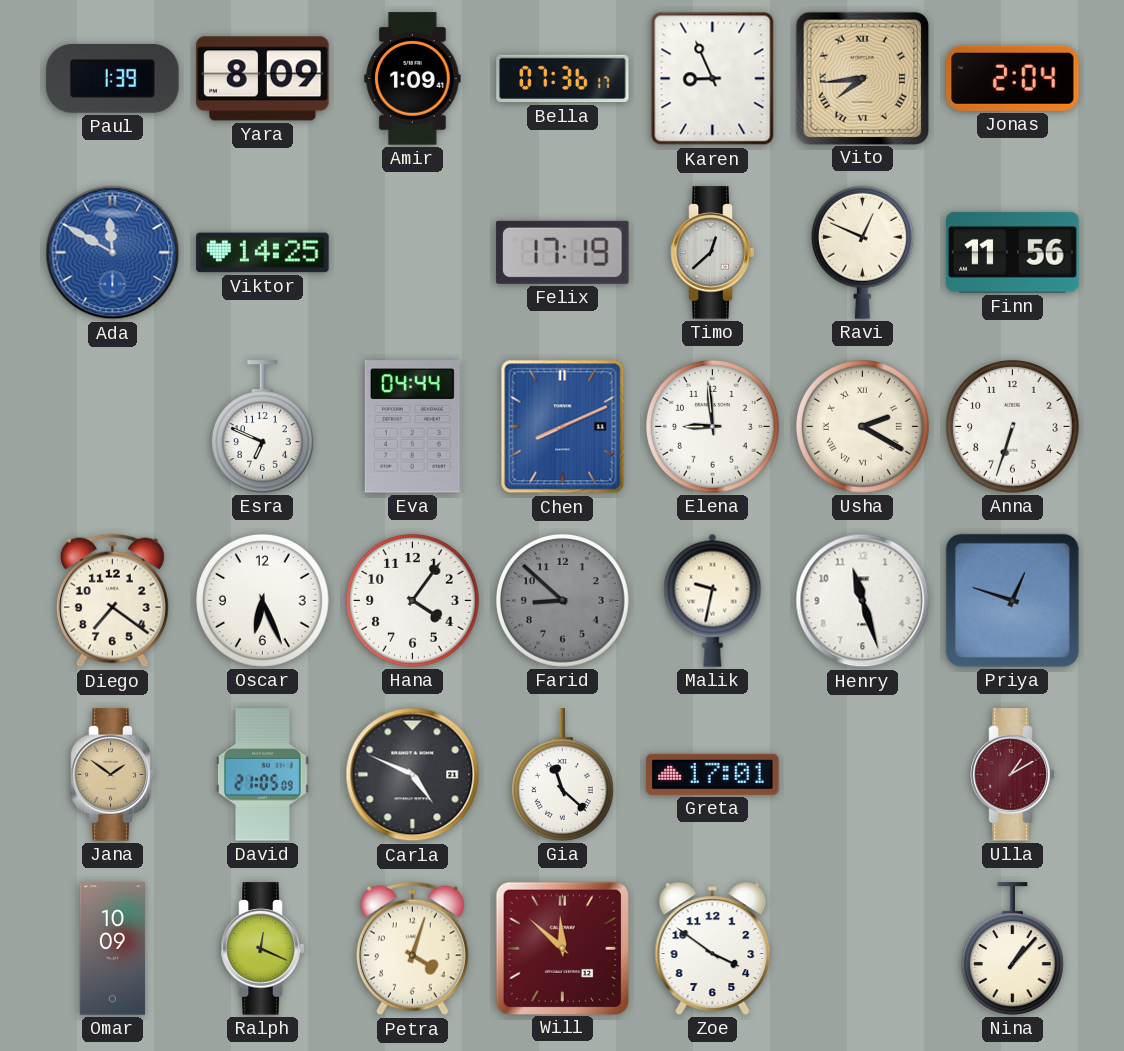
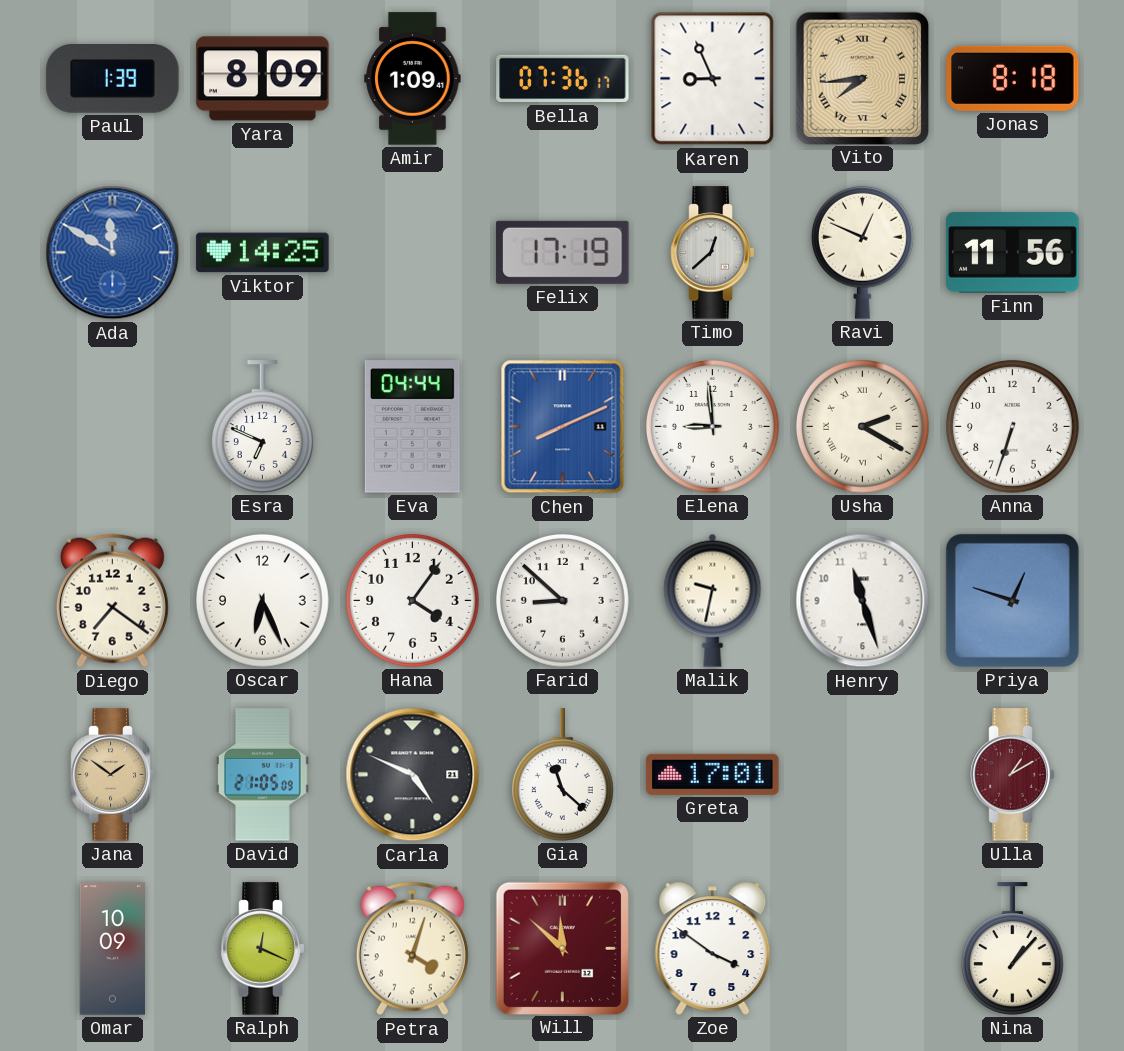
Jonas: 2:04 -> 8:18
Farid dial: grey -> white
